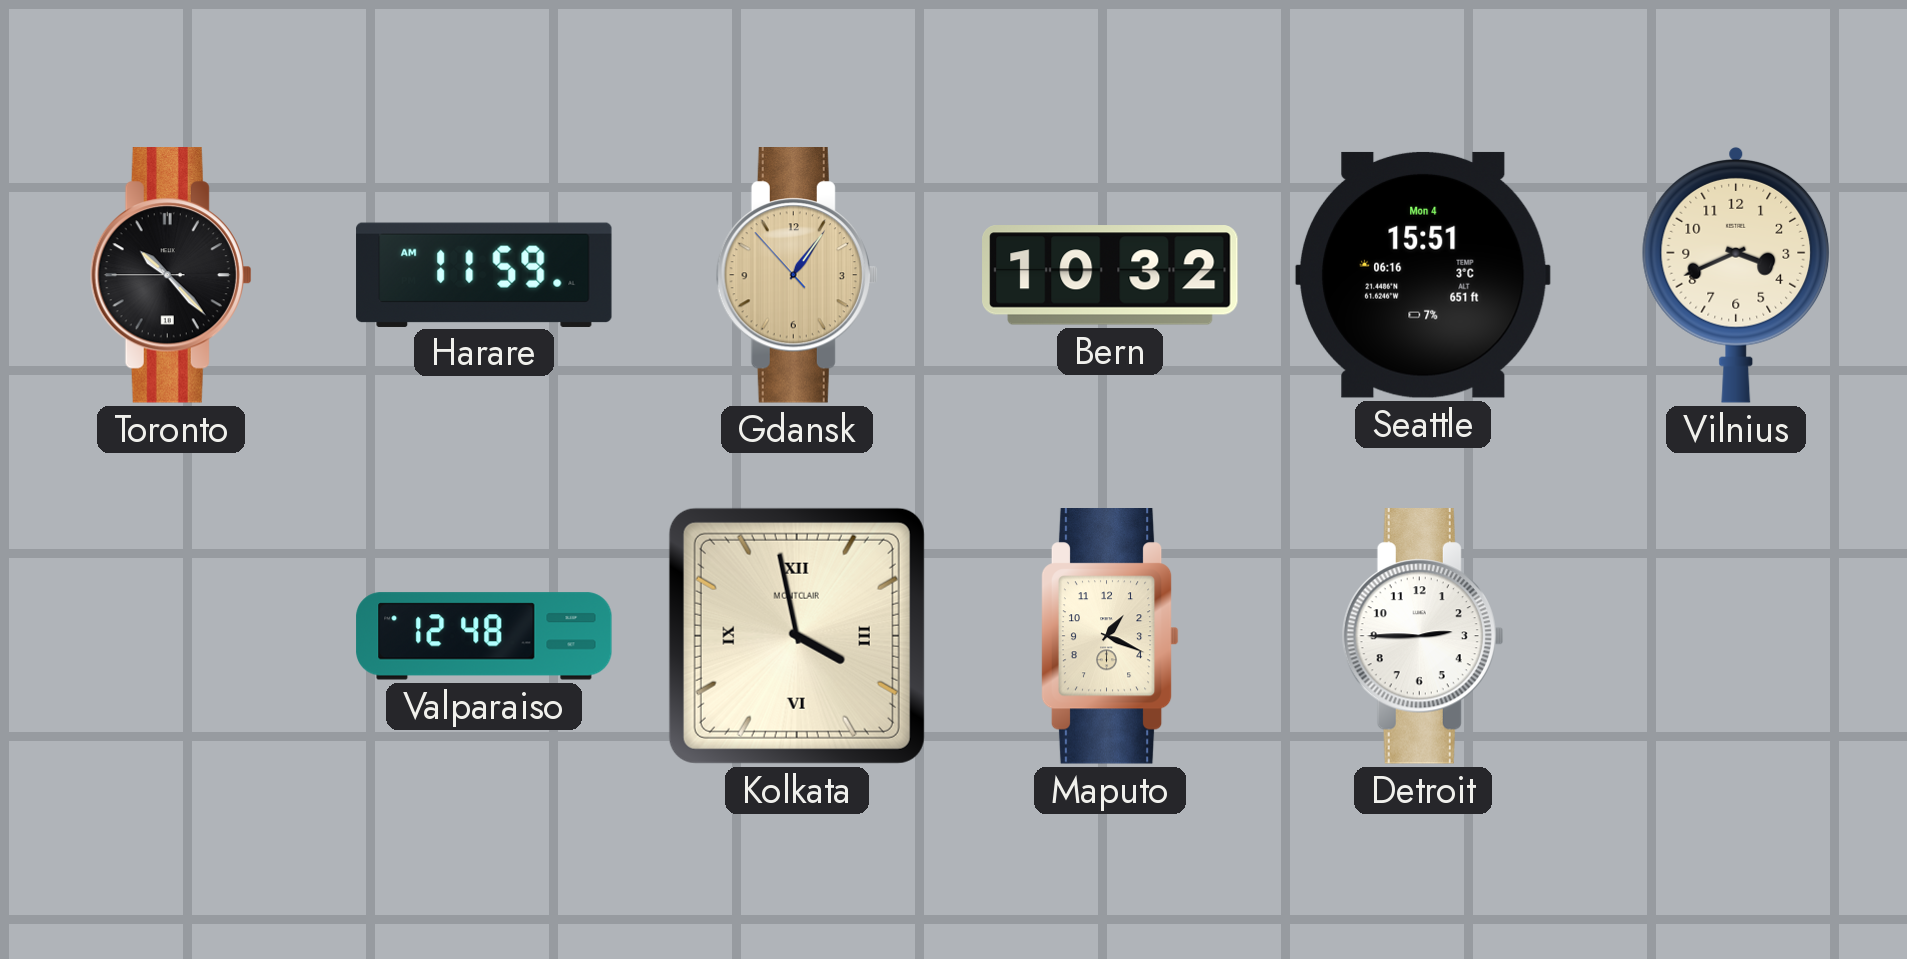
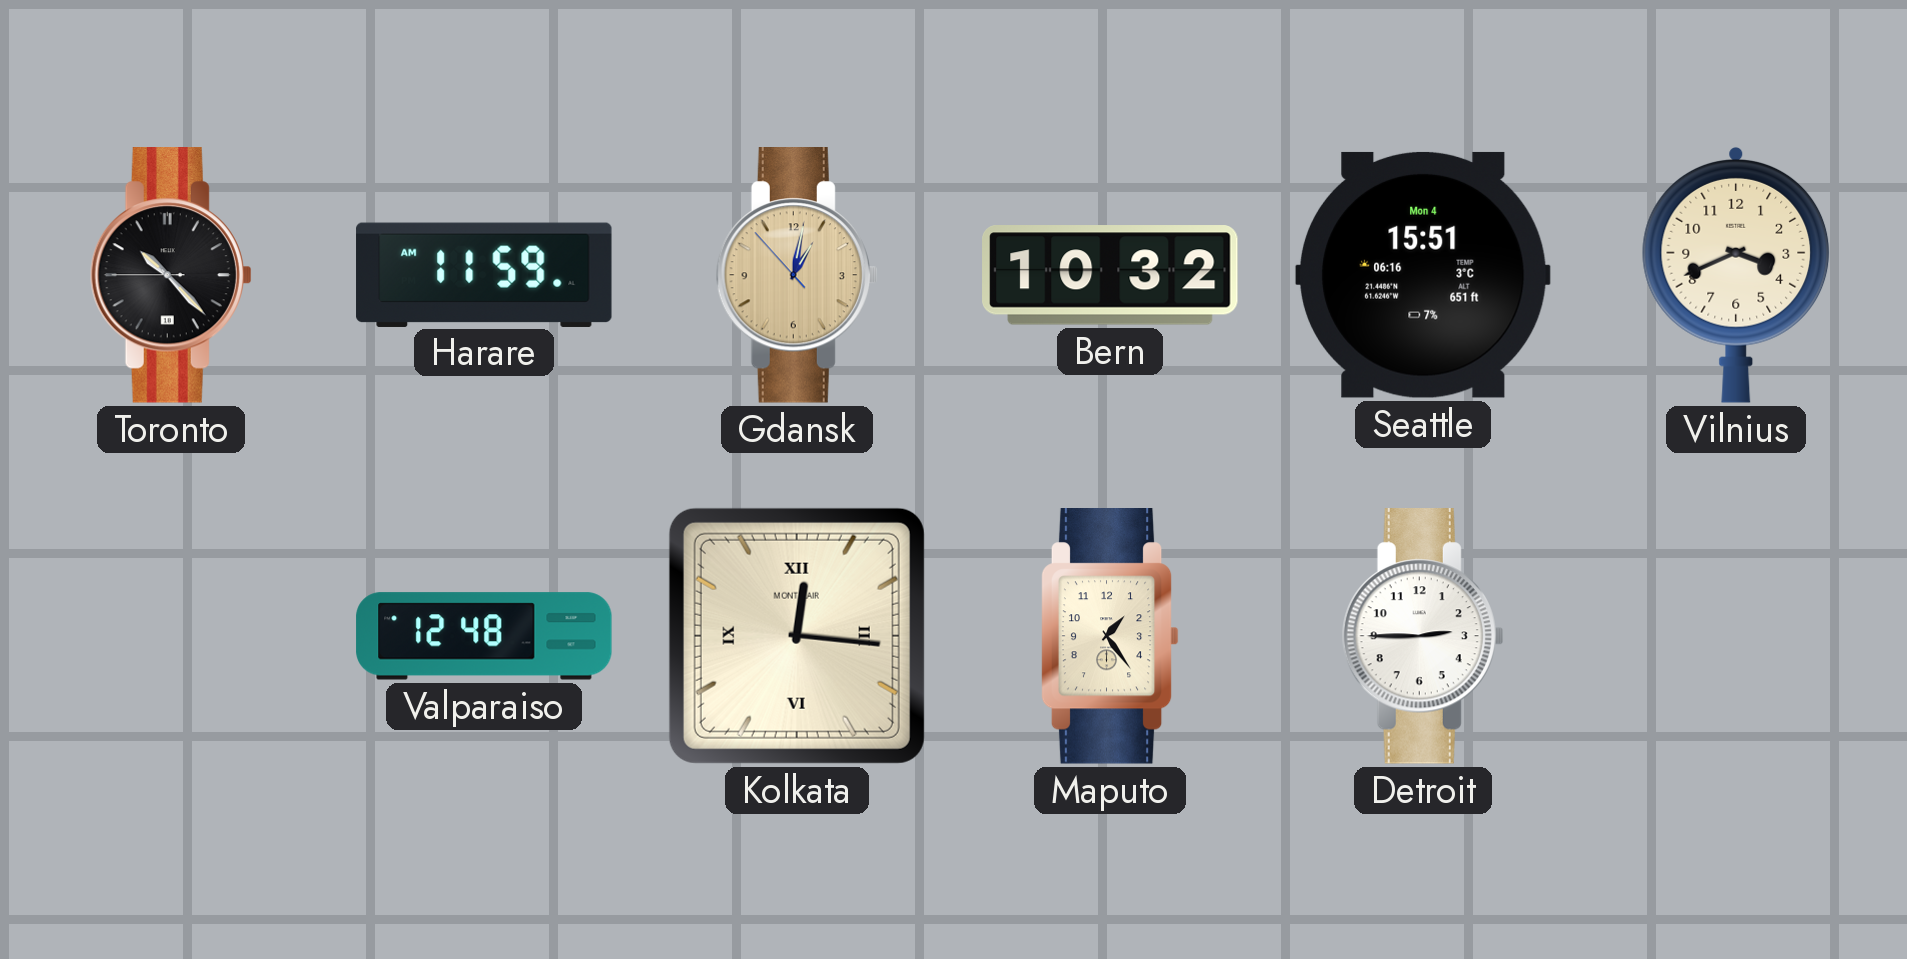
Gdansk: 1:05 -> 1:01
Kolkata: 3:58 -> 12:16
Maputo: 1:19 -> 1:24
